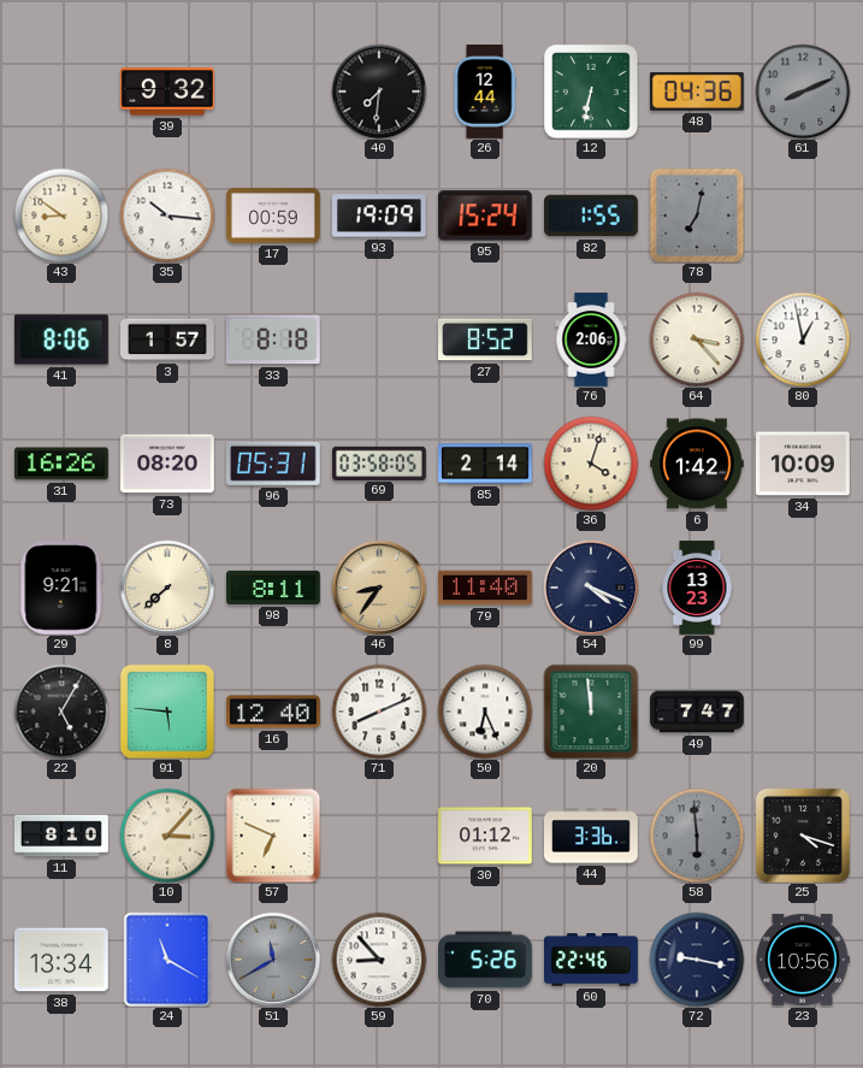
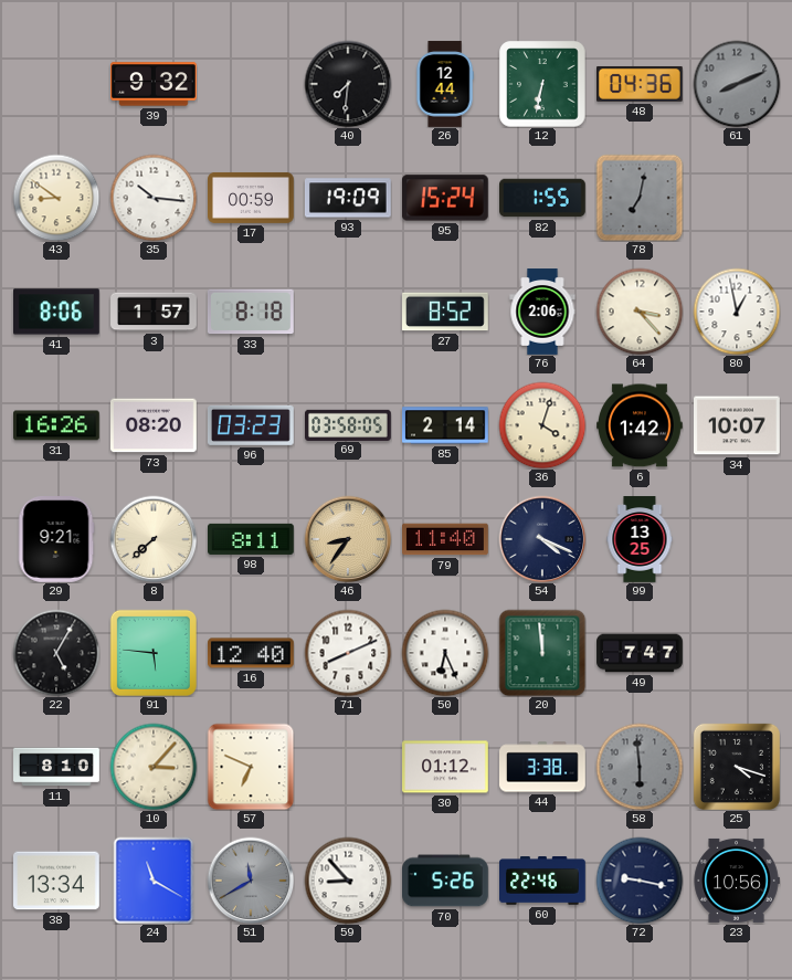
96: 05:31 -> 03:23
34: 10:09 -> 10:07
99: 13:23 -> 13:25
44: 3:36 -> 3:38
